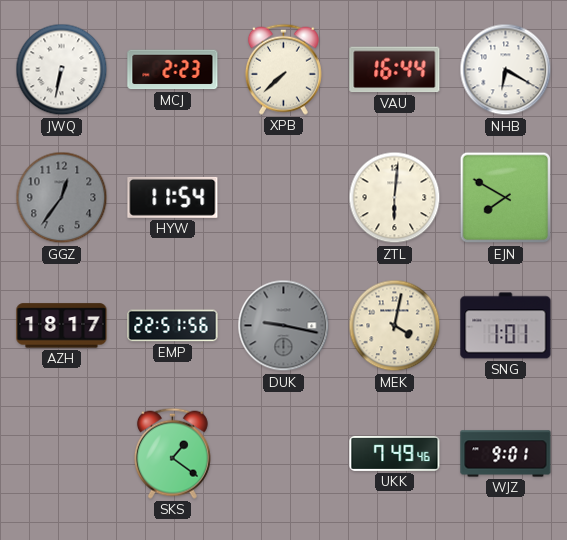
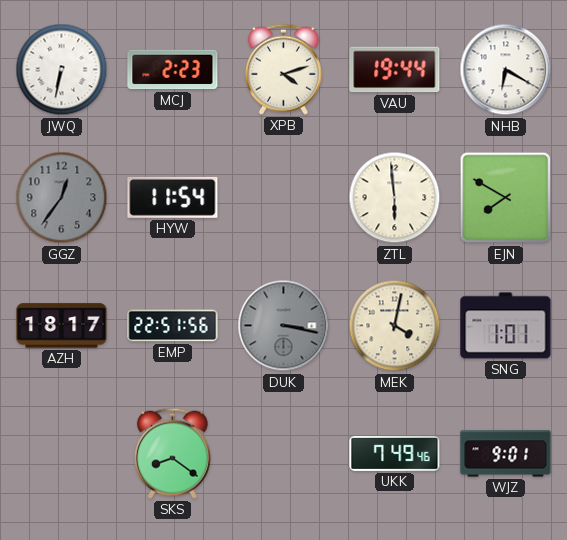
XPB: 7:38 -> 4:12
VAU: 16:44 -> 19:44
ZTL: 6:01 -> 5:59
DUK: 9:17 -> 3:17
SKS: 1:21 -> 8:21
